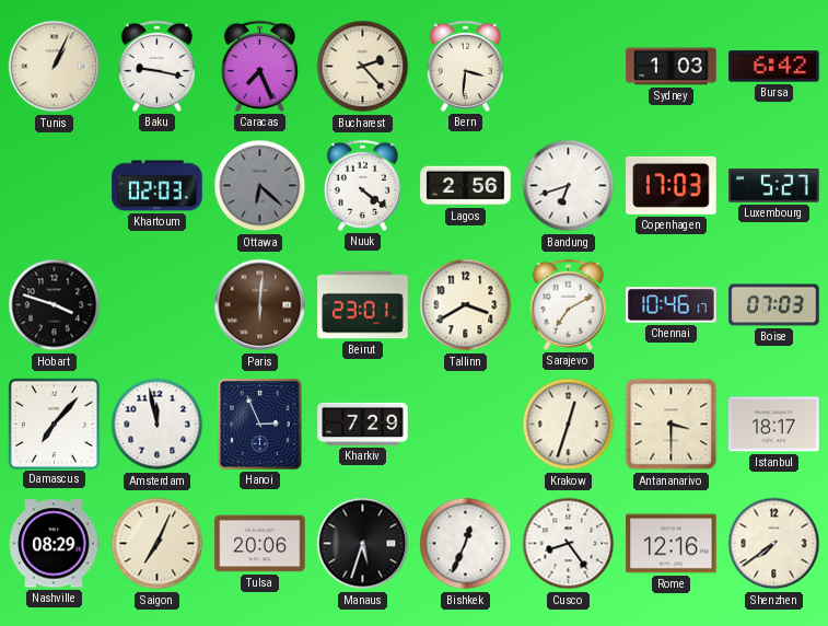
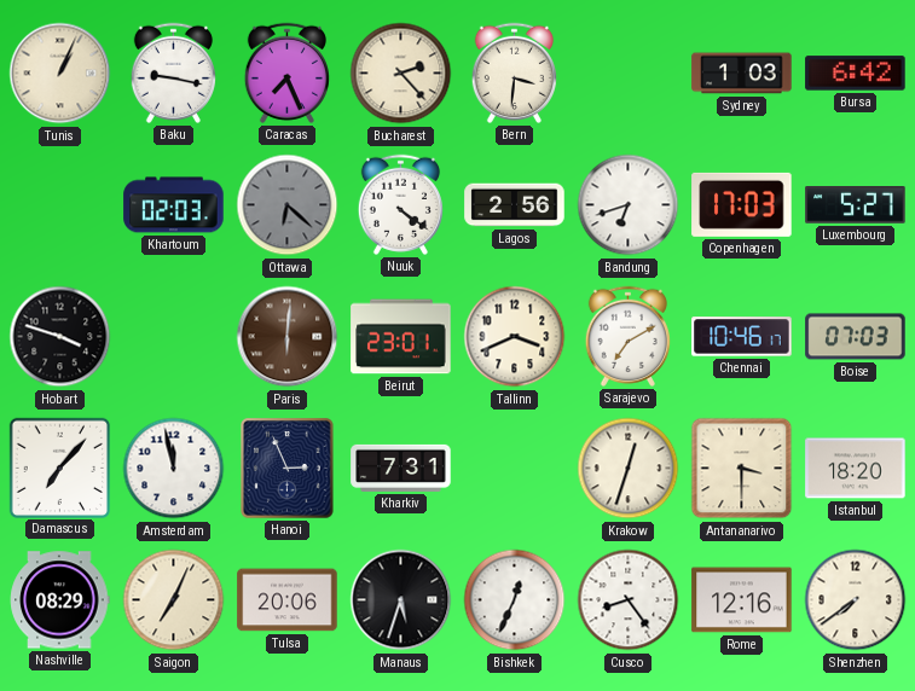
Tallinn: 3:40 -> 3:41
Kharkiv: 7:29 -> 7:31
Istanbul: 18:17 -> 18:20
